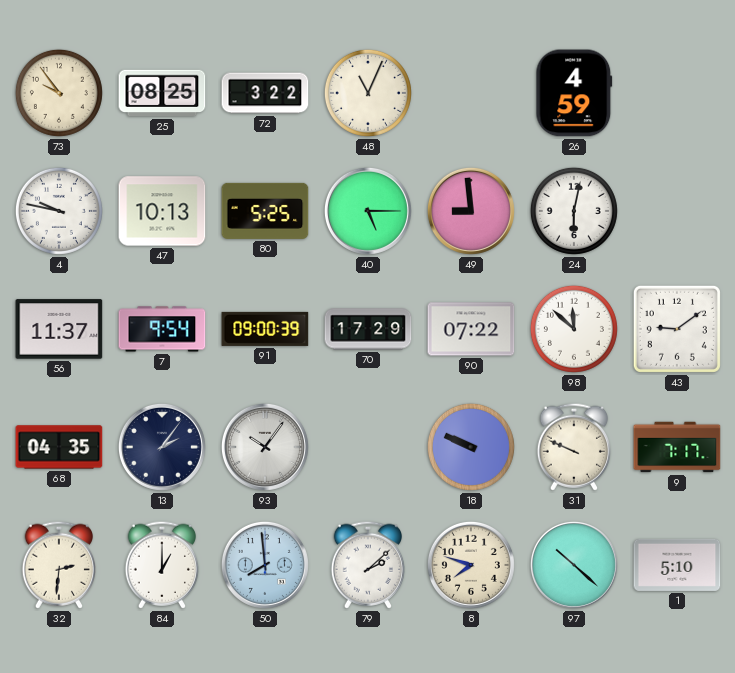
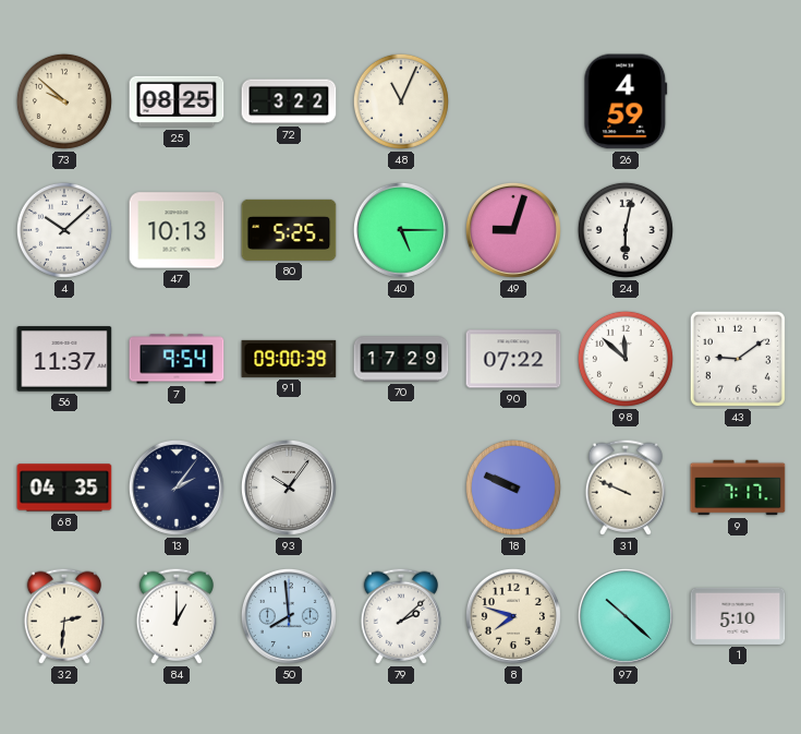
73: 9:54 -> 9:52
4: 9:47 -> 10:08
49: 8:59 -> 9:03
